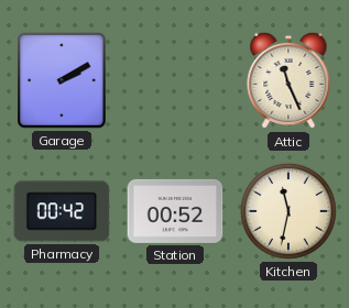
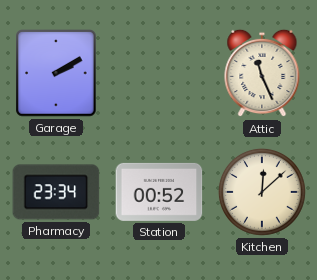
Pharmacy: 00:42 -> 23:34
Kitchen: 11:32 -> 12:08
